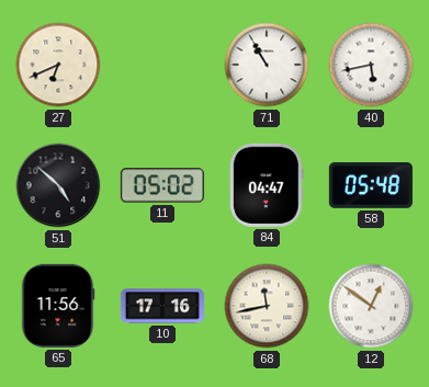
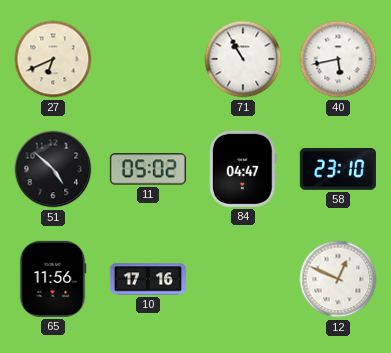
58: 05:48 -> 23:10
68: 11:43 -> none
12: 12:51 -> 12:49
